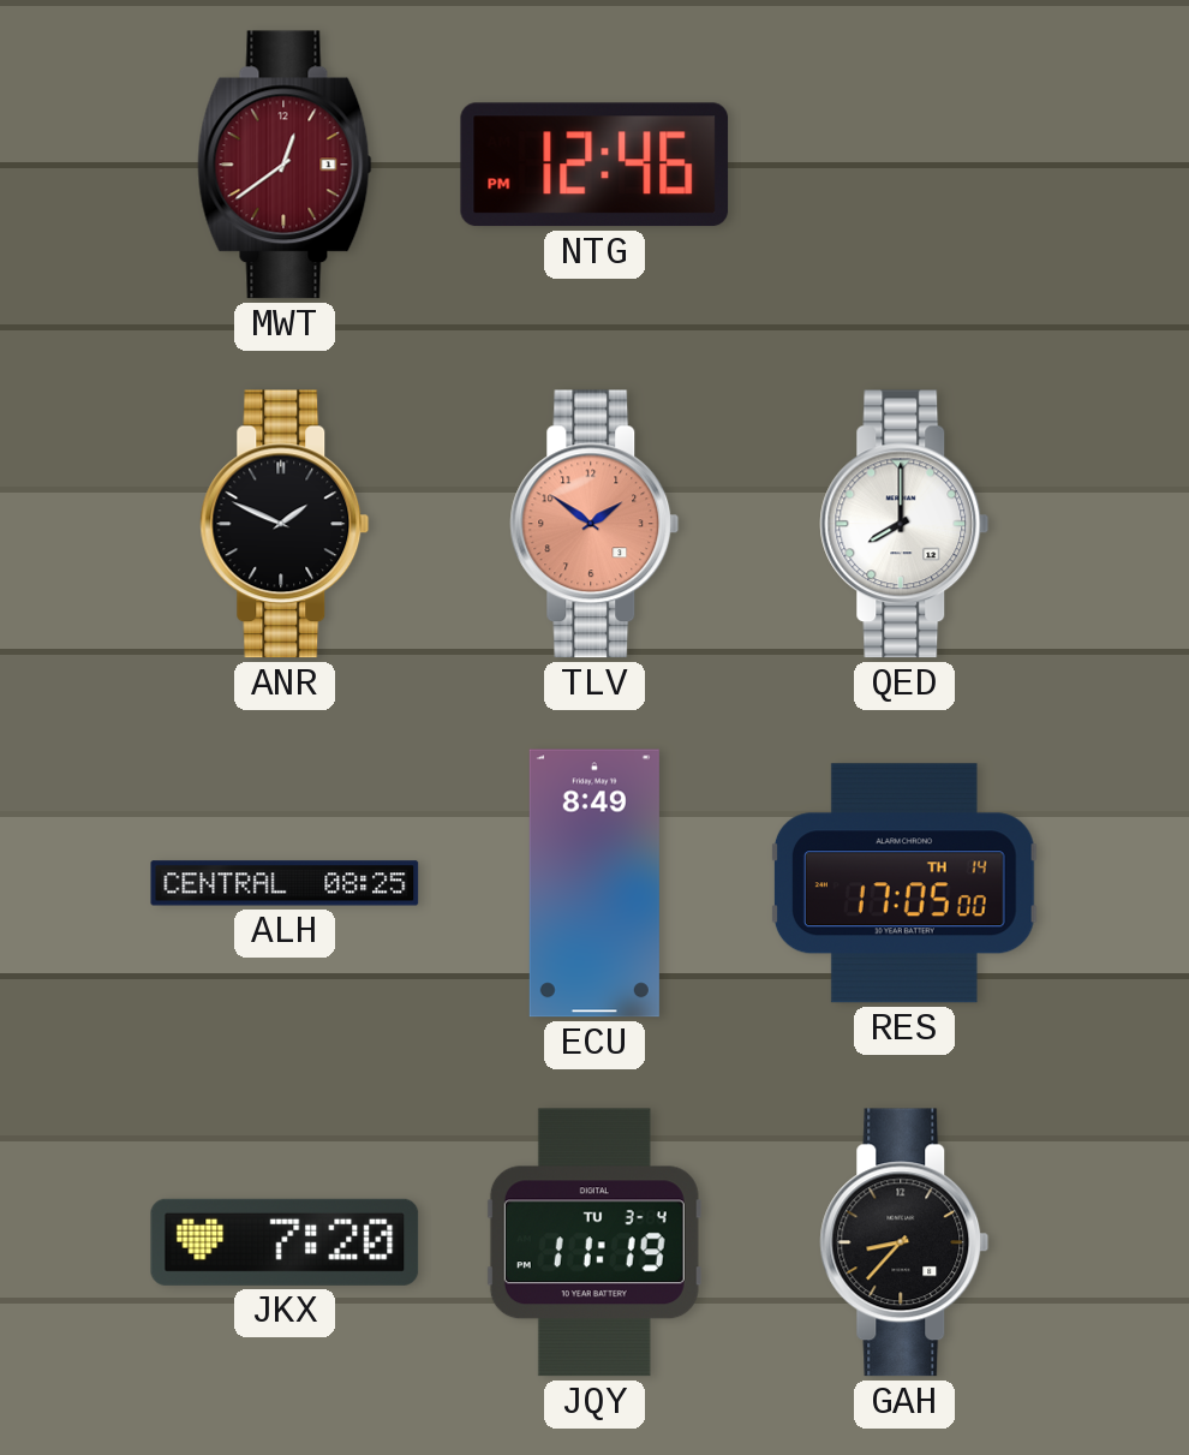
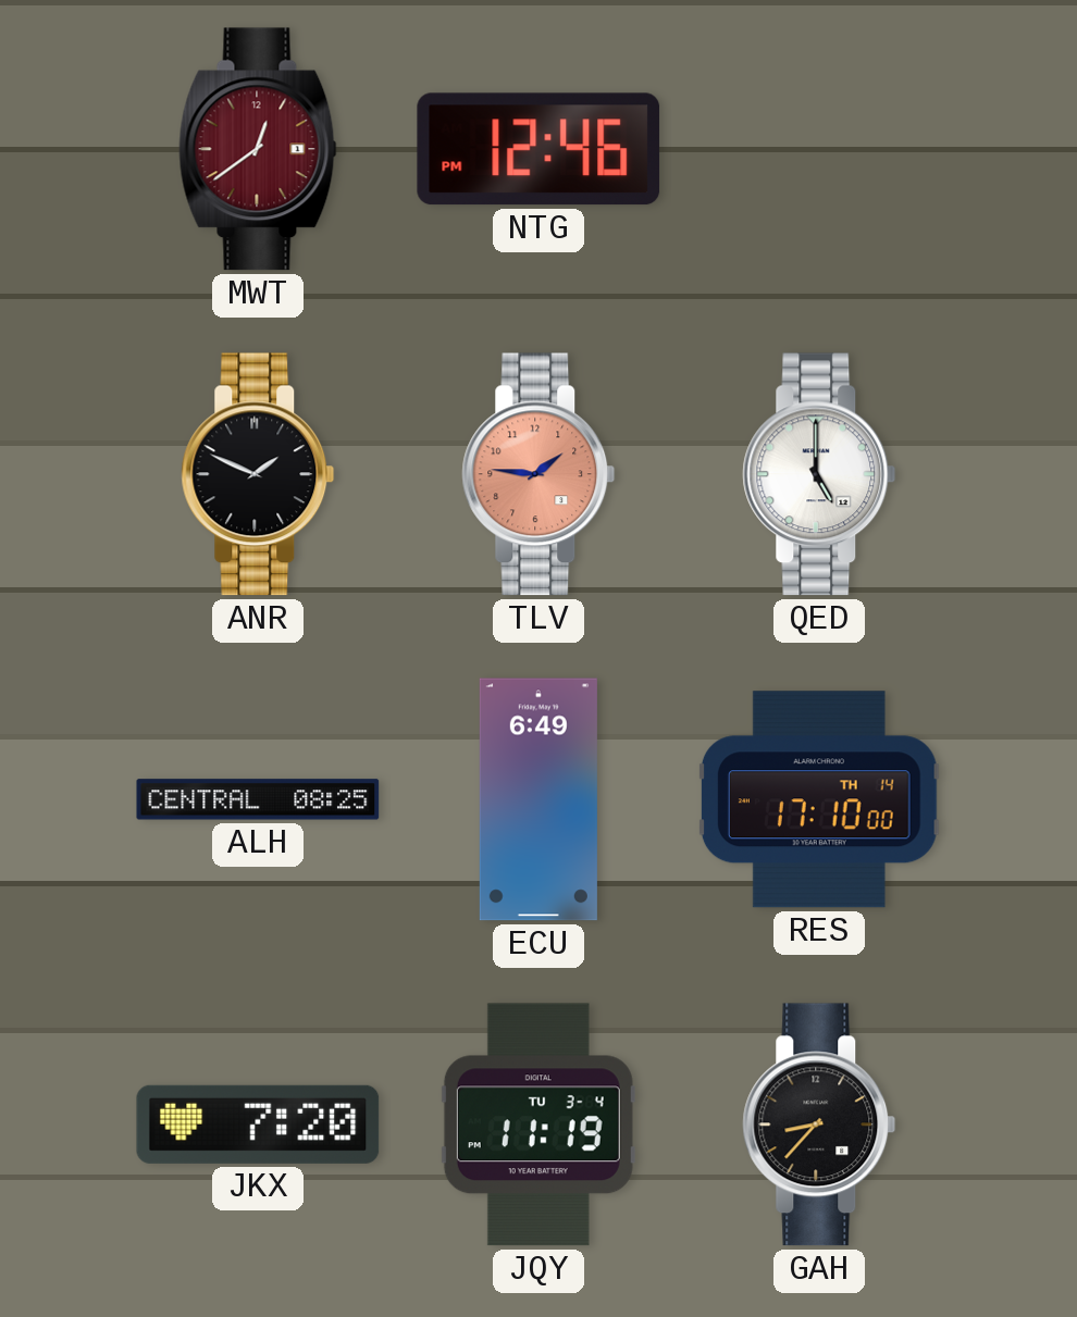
TLV: 1:51 -> 1:46
QED: 8:00 -> 5:00
ECU: 8:49 -> 6:49
RES: 17:05 -> 17:10
